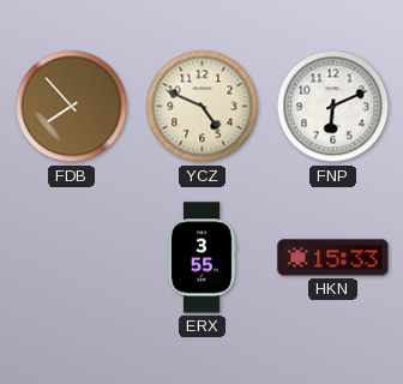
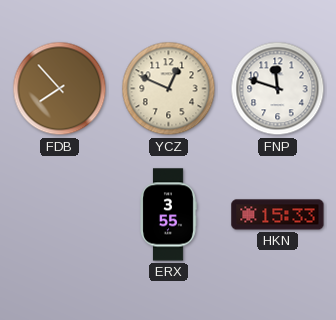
YCZ: 4:49 -> 12:49
FNP: 6:11 -> 11:48
